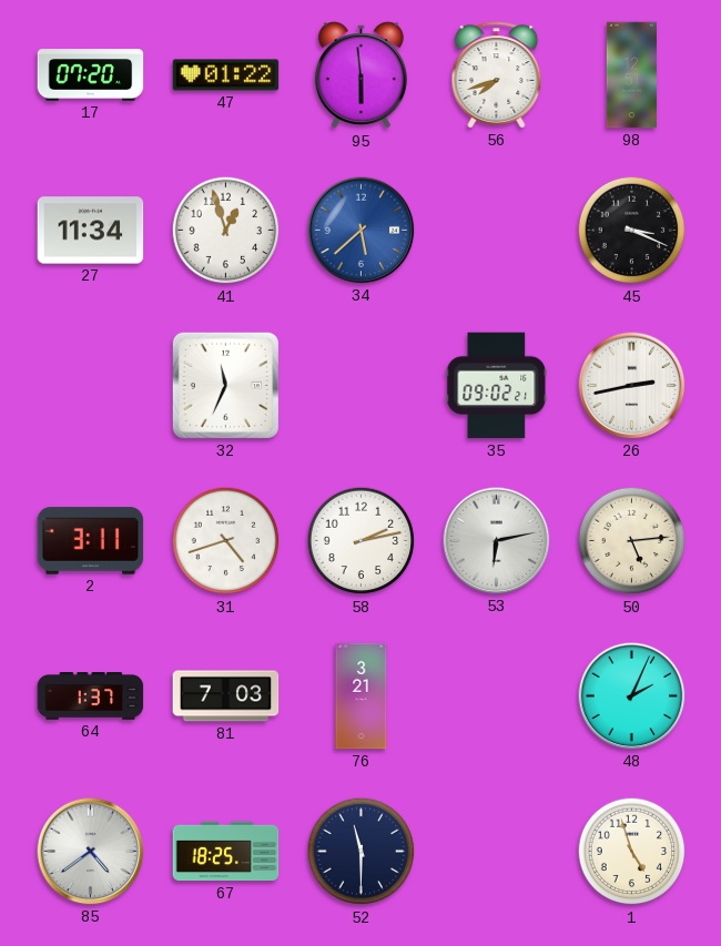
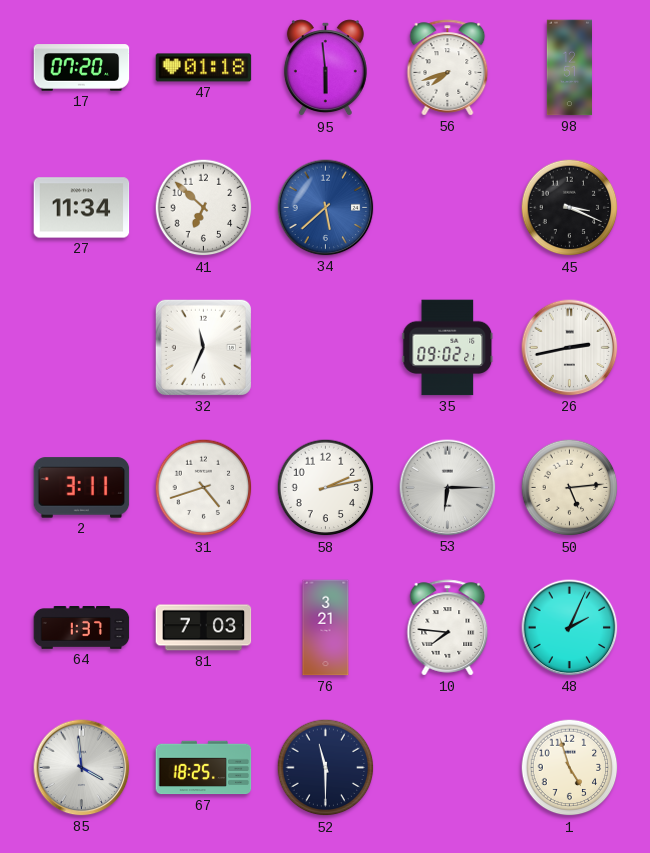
47: 01:22 -> 01:18
41: 12:57 -> 6:52
53: 6:13 -> 6:15
10: none -> 7:46
85: 4:39 -> 3:59
